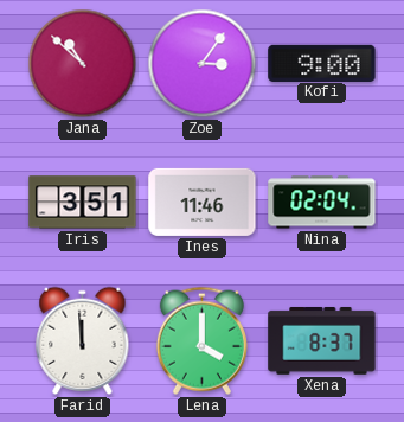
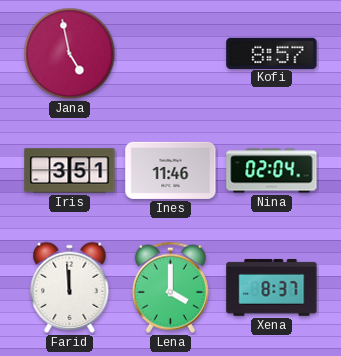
Jana: 10:52 -> 4:58
Zoe: 3:06 -> none
Kofi: 9:00 -> 8:57
